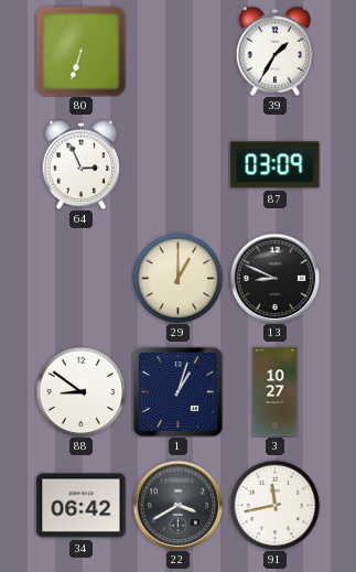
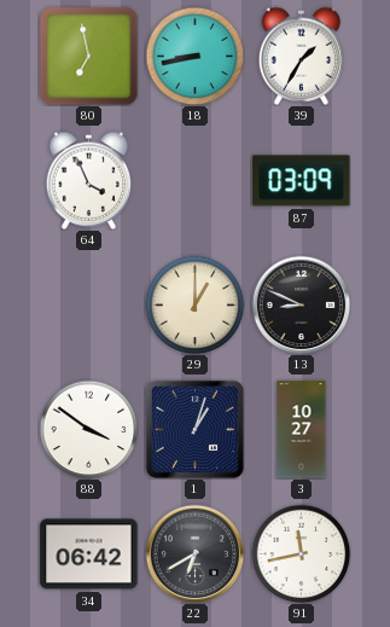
80: 6:33 -> 6:58
18: none -> 8:43
64: 2:56 -> 3:56
88: 8:51 -> 3:51
22: 3:40 -> 6:40
